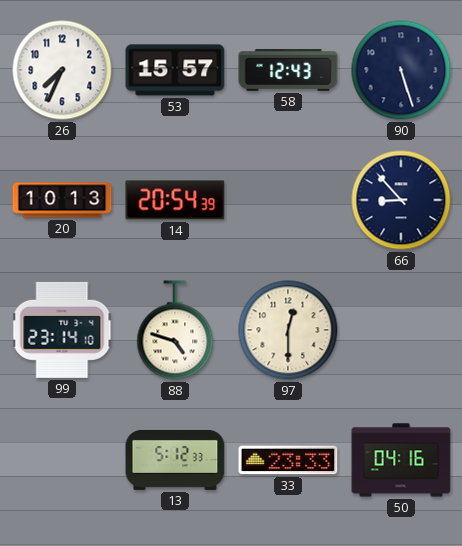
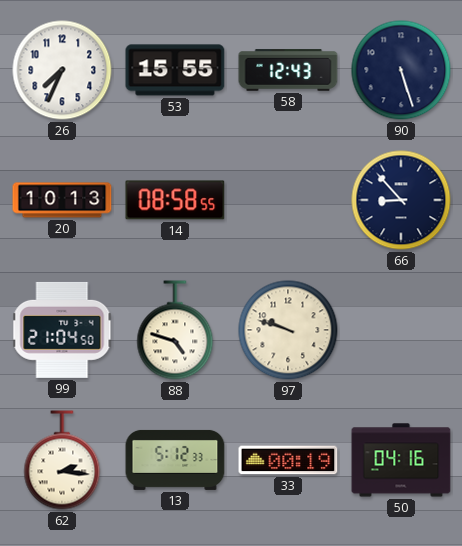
53: 15:57 -> 15:55
14: 20:54 -> 08:58
99: 23:14 -> 21:04
97: 12:30 -> 9:48
62: none -> 2:16
33: 23:33 -> 00:19
